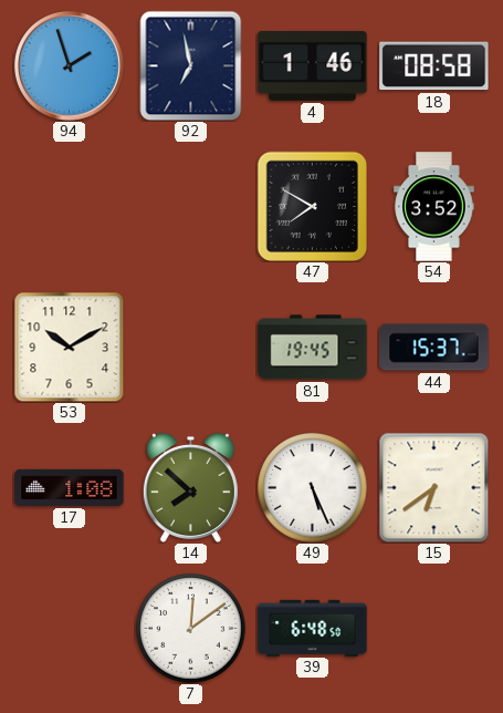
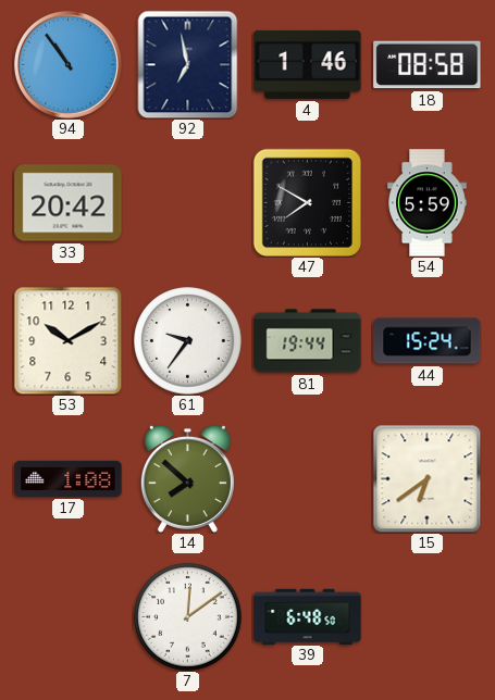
94: 1:57 -> 10:54
33: none -> 20:42
54: 3:52 -> 5:59
61: none -> 9:36
81: 19:45 -> 19:44
44: 15:37 -> 15:24
49: 5:26 -> none
